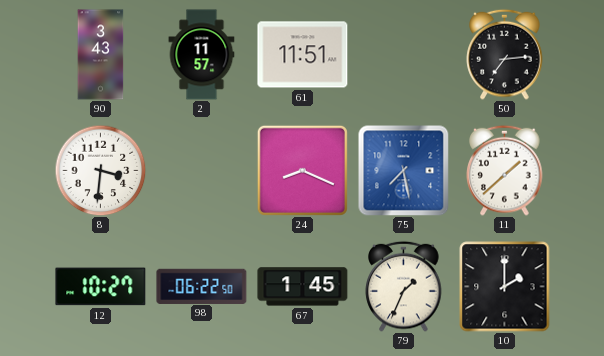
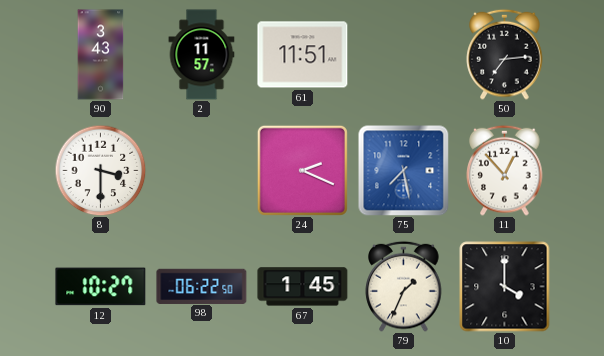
8: 3:31 -> 3:30
24: 8:19 -> 2:19
11: 1:38 -> 12:53
10: 2:00 -> 4:00
